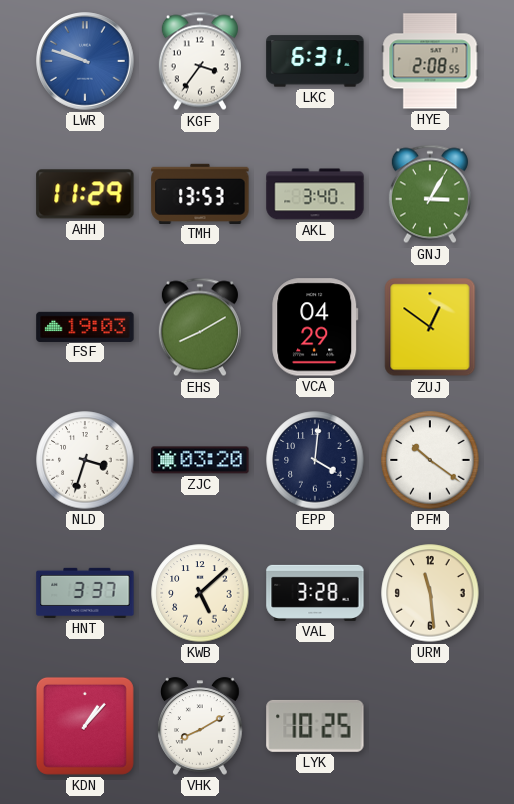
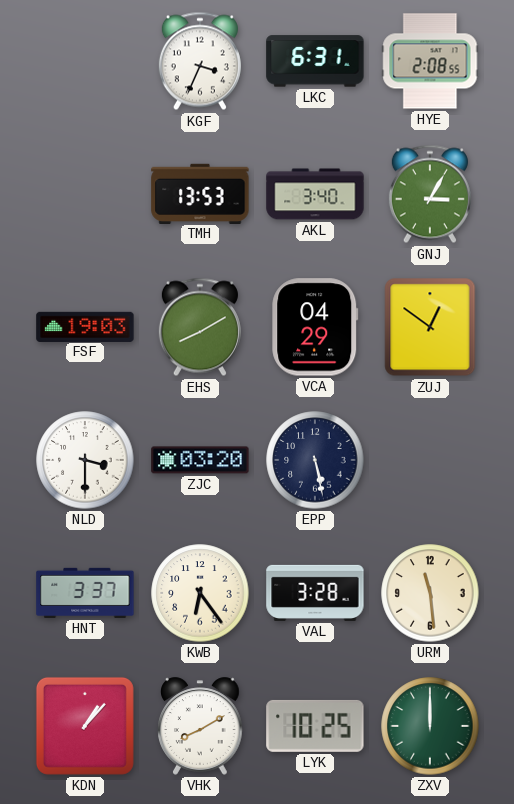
LWR: 9:48 -> none
KGF: 3:36 -> 3:34
AHH: 11:29 -> none
NLD: 3:33 -> 3:30
EPP: 4:01 -> 5:28
PFM: 10:21 -> none
KWB: 5:08 -> 6:24
ZXV: none -> 12:00
